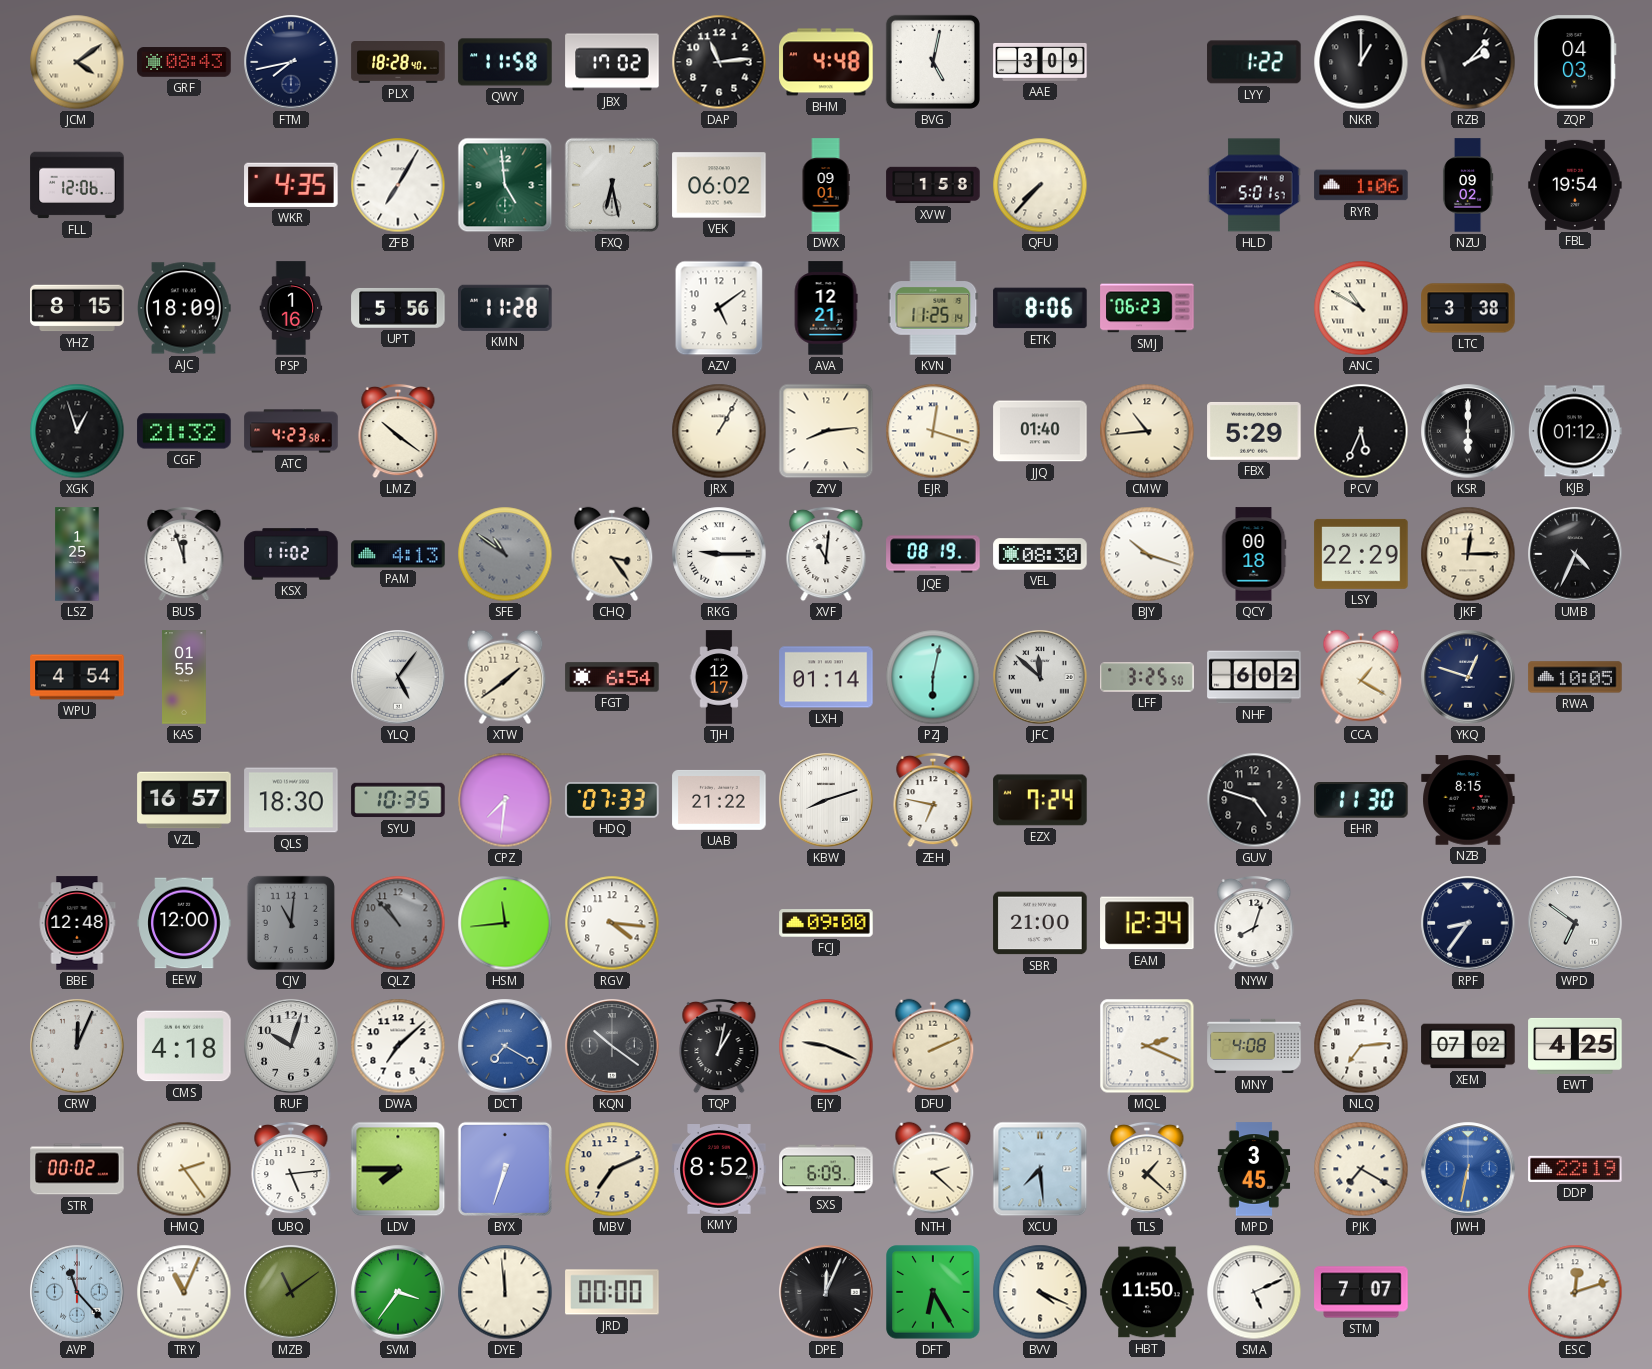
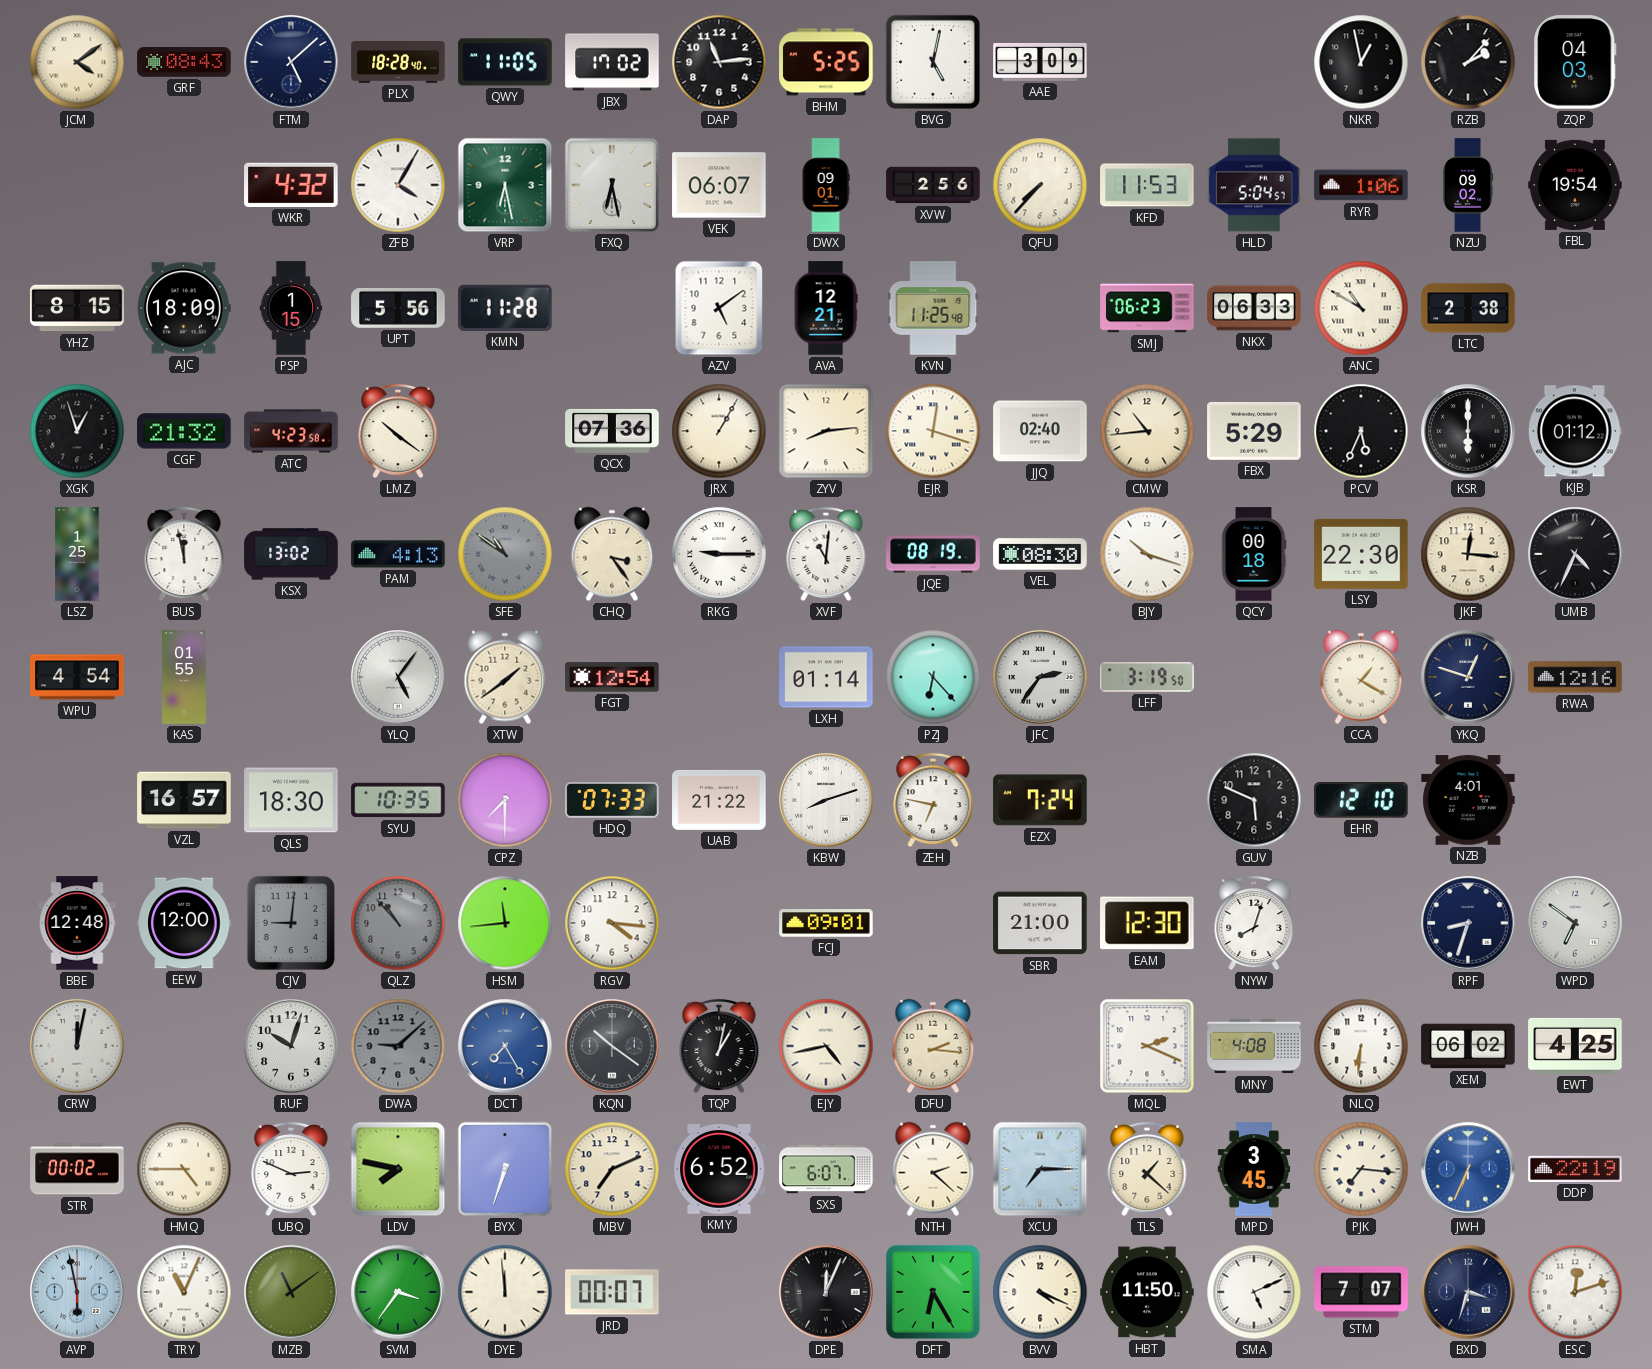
FTM: 7:43 -> 5:08
QWY: 11:58 -> 11:05
BHM: 4:48 -> 5:25
LYY: 1:22 -> none
NKR: 1:00 -> 12:58
FLL: 12:06 -> none
WKR: 4:35 -> 4:32
ZFB: 7:05 -> 4:05
VRP: 4:59 -> 6:28
VEK: 06:02 -> 06:07
XVW: 1:58 -> 2:56
KFD: none -> 11:53
HLD: 5:01 -> 5:04
PSP: 1:16 -> 1:15
KVN: 11:25:14 -> 11:25:48
ETK: 8:06 -> none
NKX: none -> 06:33
LTC: 3:38 -> 2:38
QCX: none -> 07:36
JJQ: 01:40 -> 02:40
BUS: 11:57 -> 11:58
KSX: 11:02 -> 13:02
LSY: 22:29 -> 22:30
JKF: 12:15 -> 12:16
FGT: 6:54 -> 12:54
TJH: 12:17 -> none
PZJ: 6:02 -> 6:23
JFC: 11:52 -> 2:36
LFF: 3:25 -> 3:19
NHF: 6:02 -> none
RWA: 10:05 -> 12:16
CPZ: 7:31 -> 7:30
GUV: 4:48 -> 5:49
EHR: 11:30 -> 12:10
NZB: 8:15 -> 4:01
CJV: 11:01 -> 9:01
FCJ: 09:00 -> 09:01
EAM: 12:34 -> 12:30
RPF: 8:36 -> 8:33
CRW: 12:04 -> 12:02
CMS: 4:18 -> none
DWA: 7:08 -> 9:08
DWA dial: white -> grey
DCT: 7:20 -> 7:25
EJY: 9:19 -> 4:43
DFU: 2:11 -> 2:16
NLQ: 7:14 -> 6:31
XEM: 07:02 -> 06:02
HMQ: 2:24 -> 4:45
UBQ: 5:14 -> 2:49
LDV: 7:45 -> 7:47
KMY: 8:52 -> 6:52
SXS: 6:09 -> 6:07
XCU: 7:29 -> 7:15
PJK: 7:20 -> 7:16
JWH: 6:32 -> 6:34
AVP: 11:23 -> 5:58
JRD: 00:00 -> 00:07
BXD: none -> 3:33
